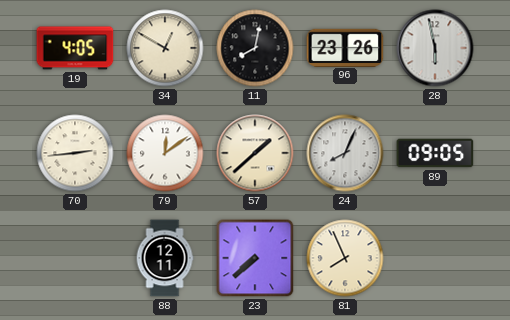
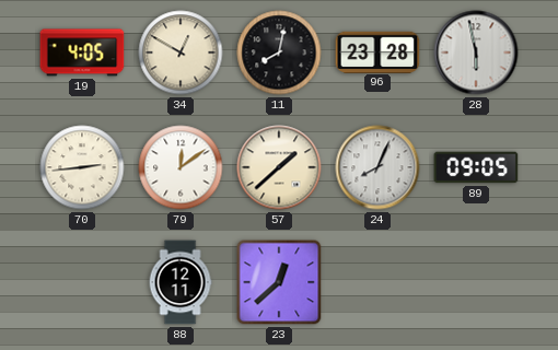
96: 23:26 -> 23:28
23: 7:38 -> 12:38
81: 7:56 -> none
